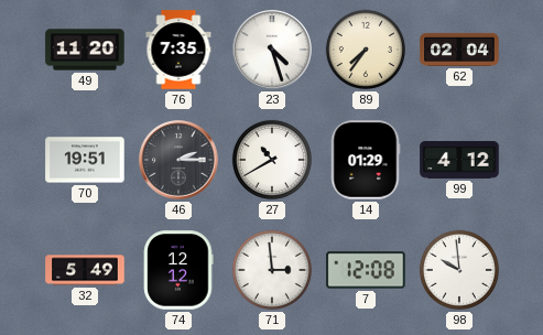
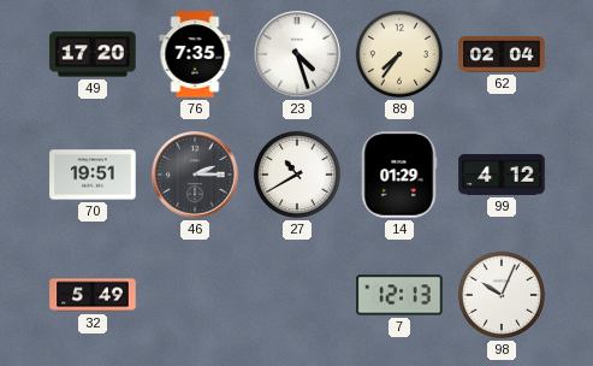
49: 11:20 -> 17:20
74: 12:12 -> none
71: 2:59 -> none
7: 12:08 -> 12:13
98: 9:59 -> 10:04
